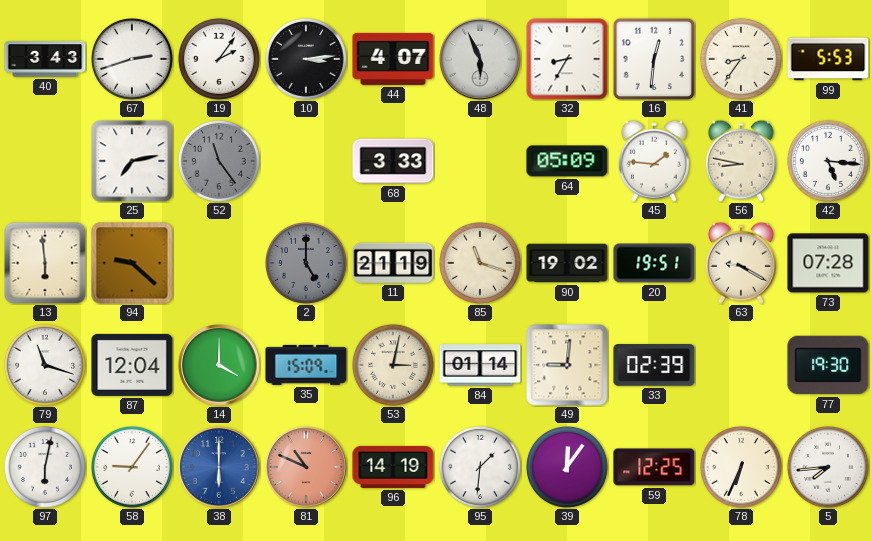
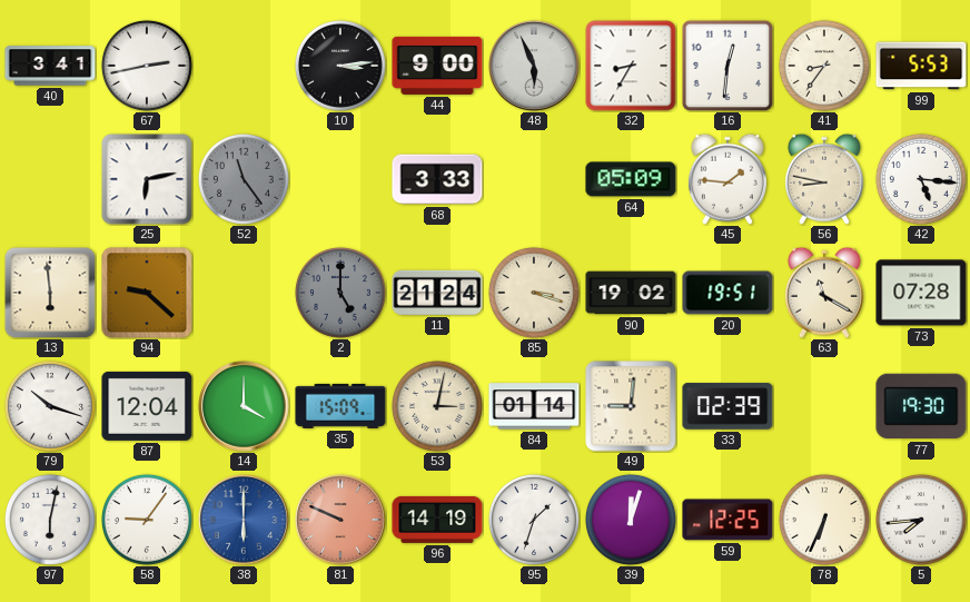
40: 3:43 -> 3:41
67: 2:42 -> 2:43
19: 2:06 -> none
44: 4:07 -> 9:00
25: 7:13 -> 6:13
11: 21:19 -> 21:24
85: 11:18 -> 3:18
63: 9:20 -> 11:20
79: 11:18 -> 10:18
81: 10:49 -> 9:49
95: 1:31 -> 1:33
39: 12:06 -> 12:03
